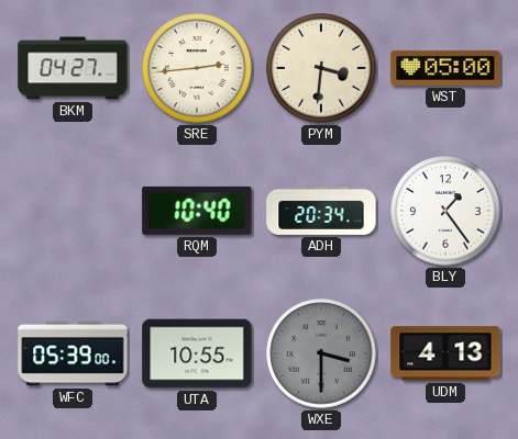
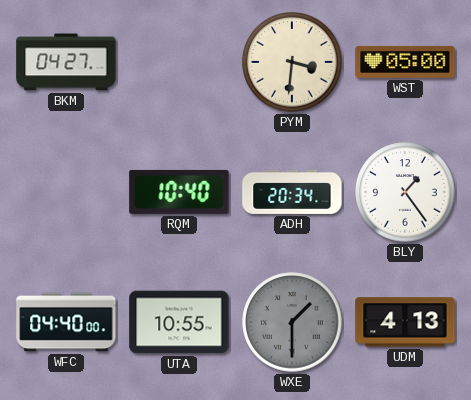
SRE: 2:44 -> none
WFC: 05:39 -> 04:40
WXE: 3:30 -> 1:30
